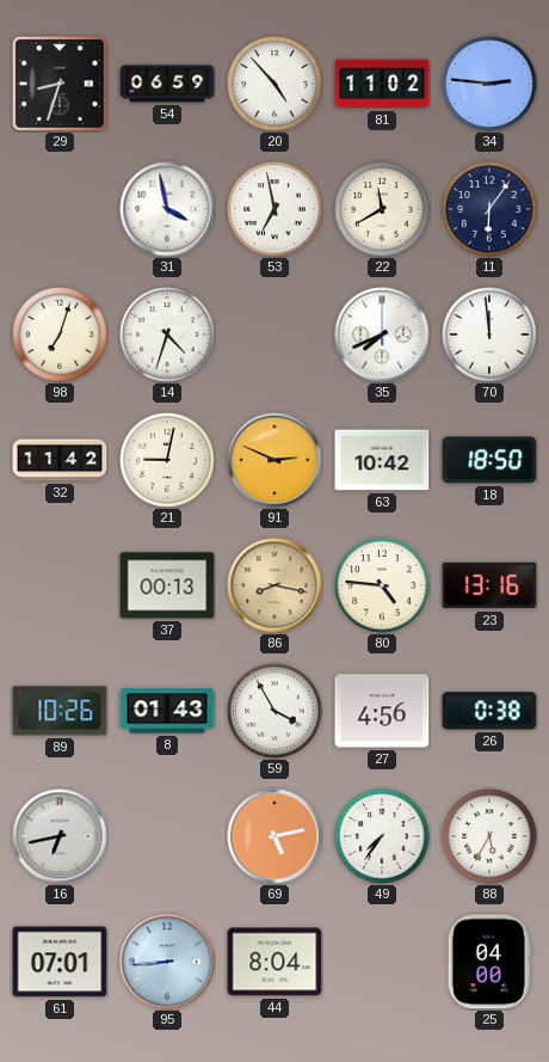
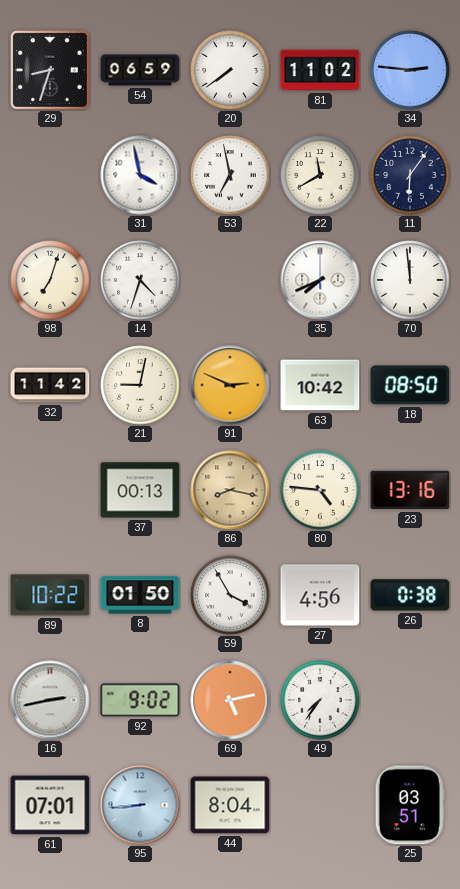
20: 4:53 -> 7:39
18: 18:50 -> 08:50
89: 10:26 -> 10:22
8: 01:43 -> 01:50
16: 6:43 -> 2:43
92: none -> 9:02
88: 5:35 -> none
25: 04:00 -> 03:51
